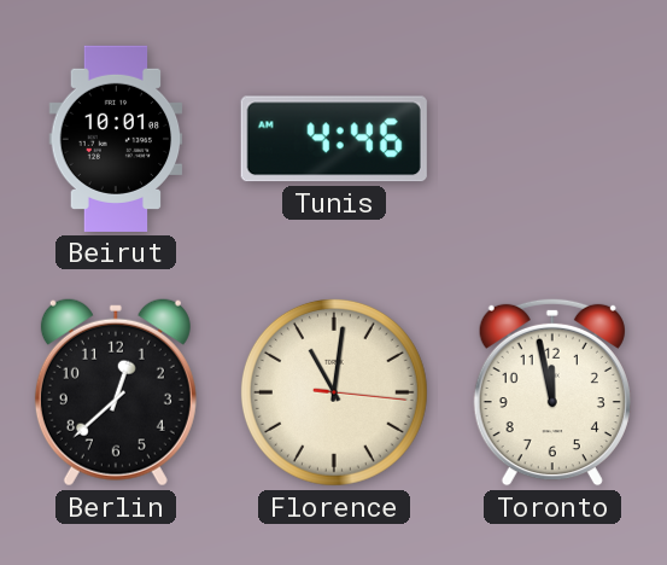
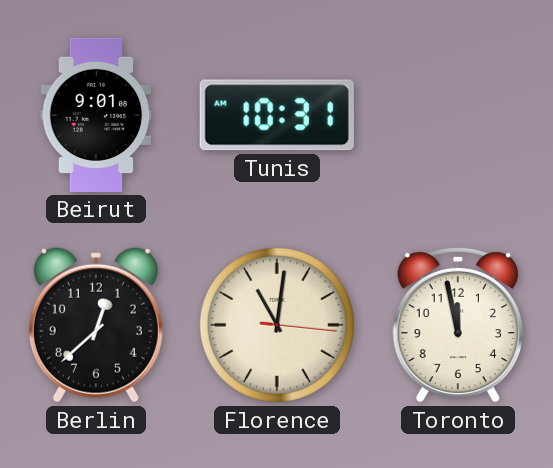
Beirut: 10:01 -> 9:01
Tunis: 4:46 -> 10:31
